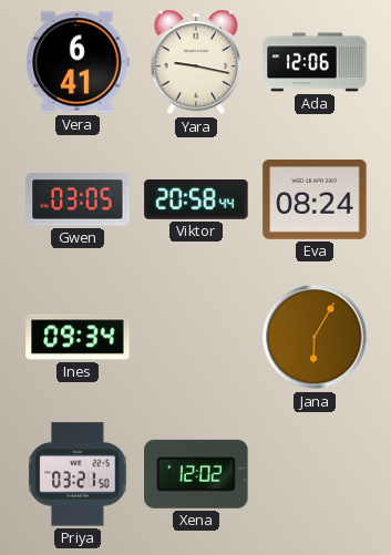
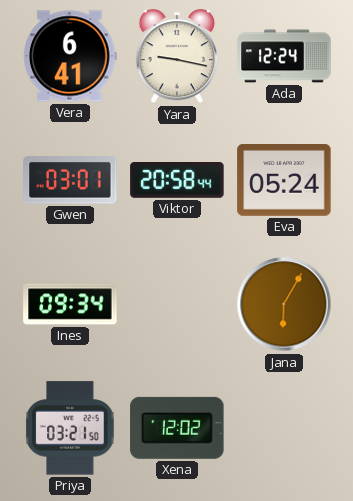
Ada: 12:06 -> 12:24
Gwen: 03:05 -> 03:01
Eva: 08:24 -> 05:24
